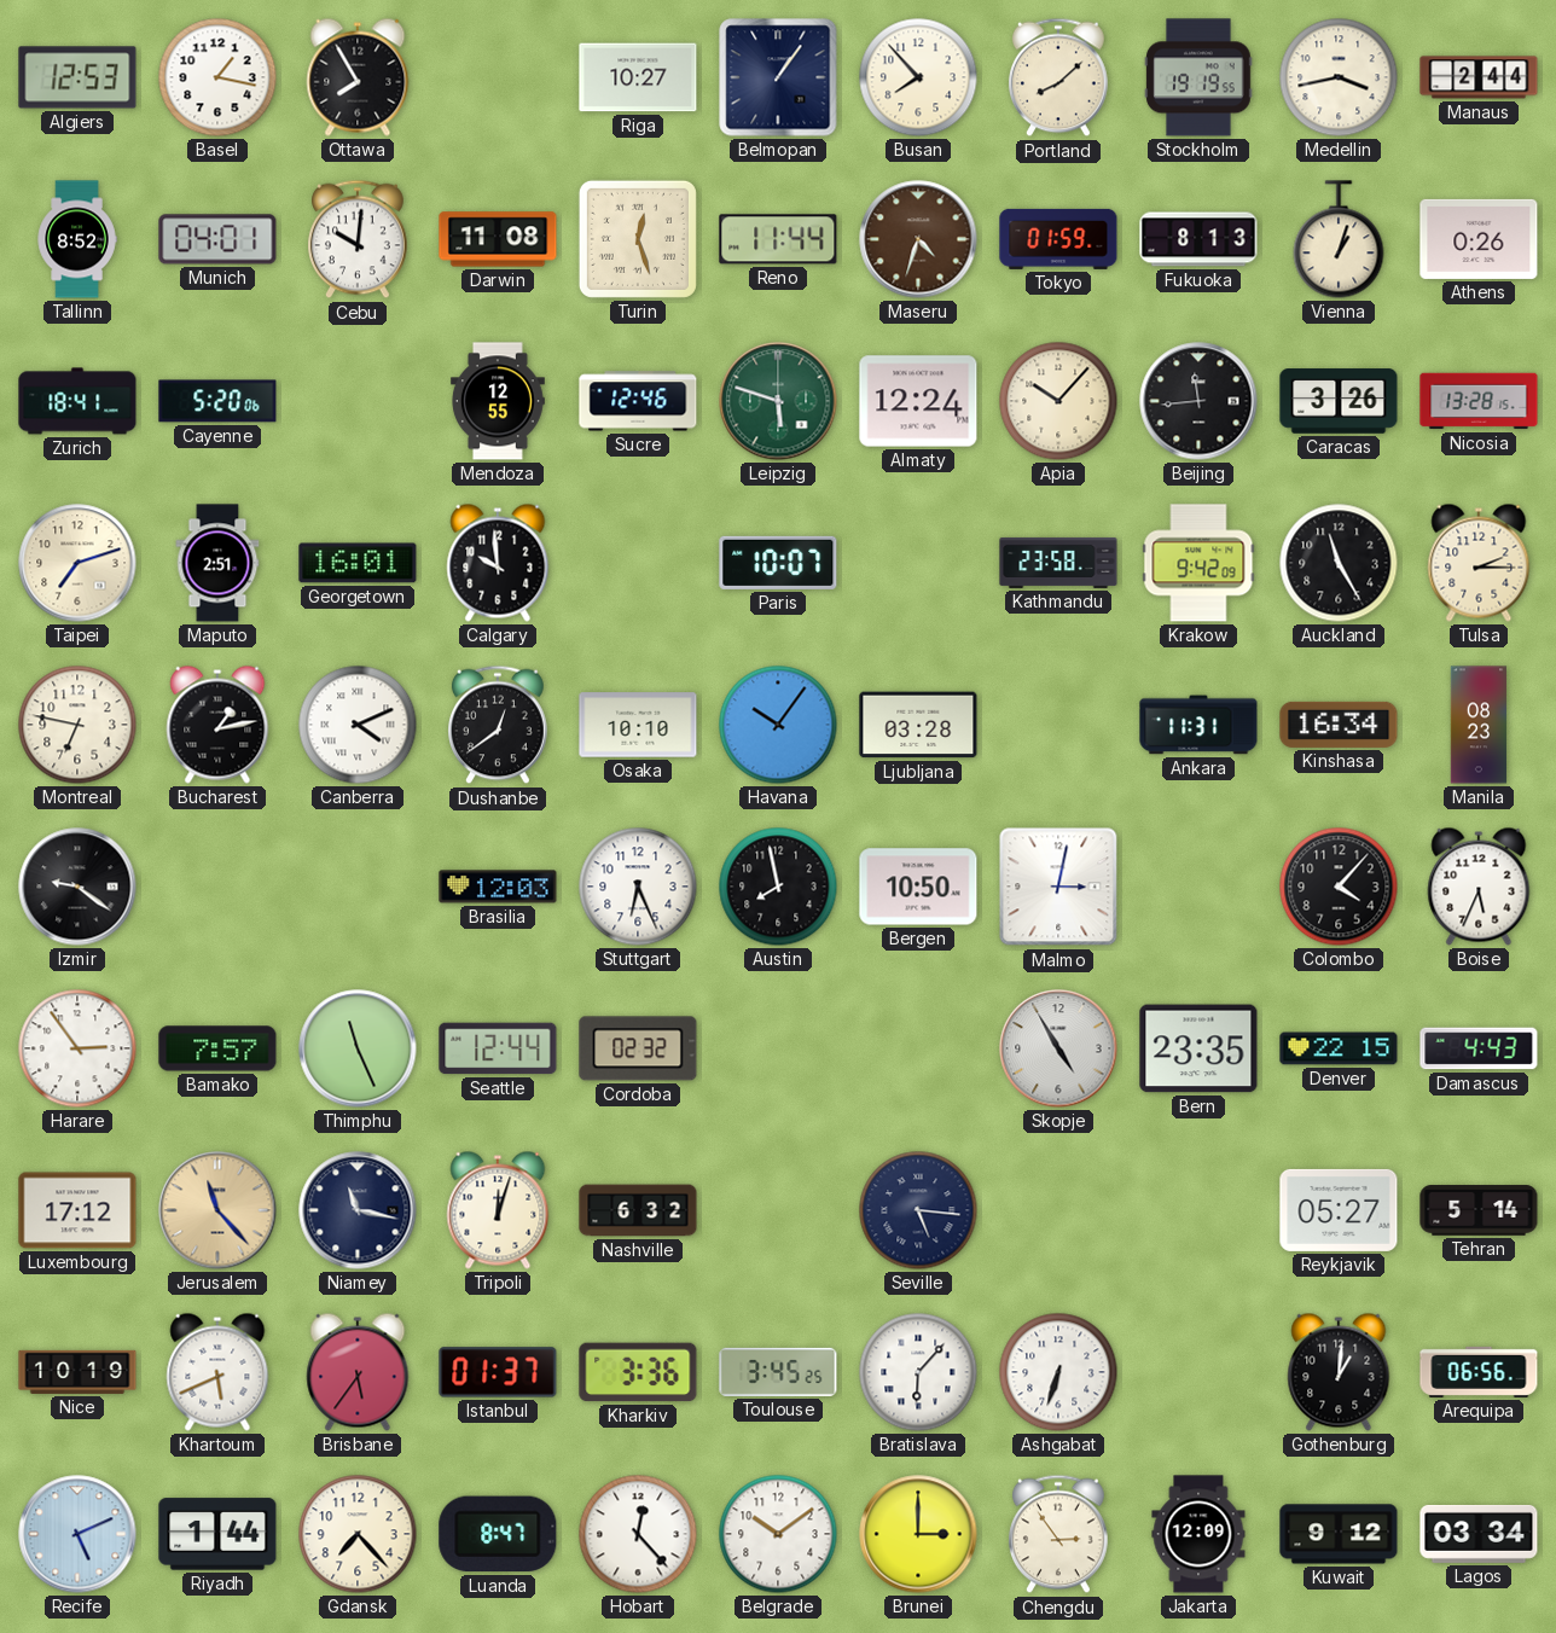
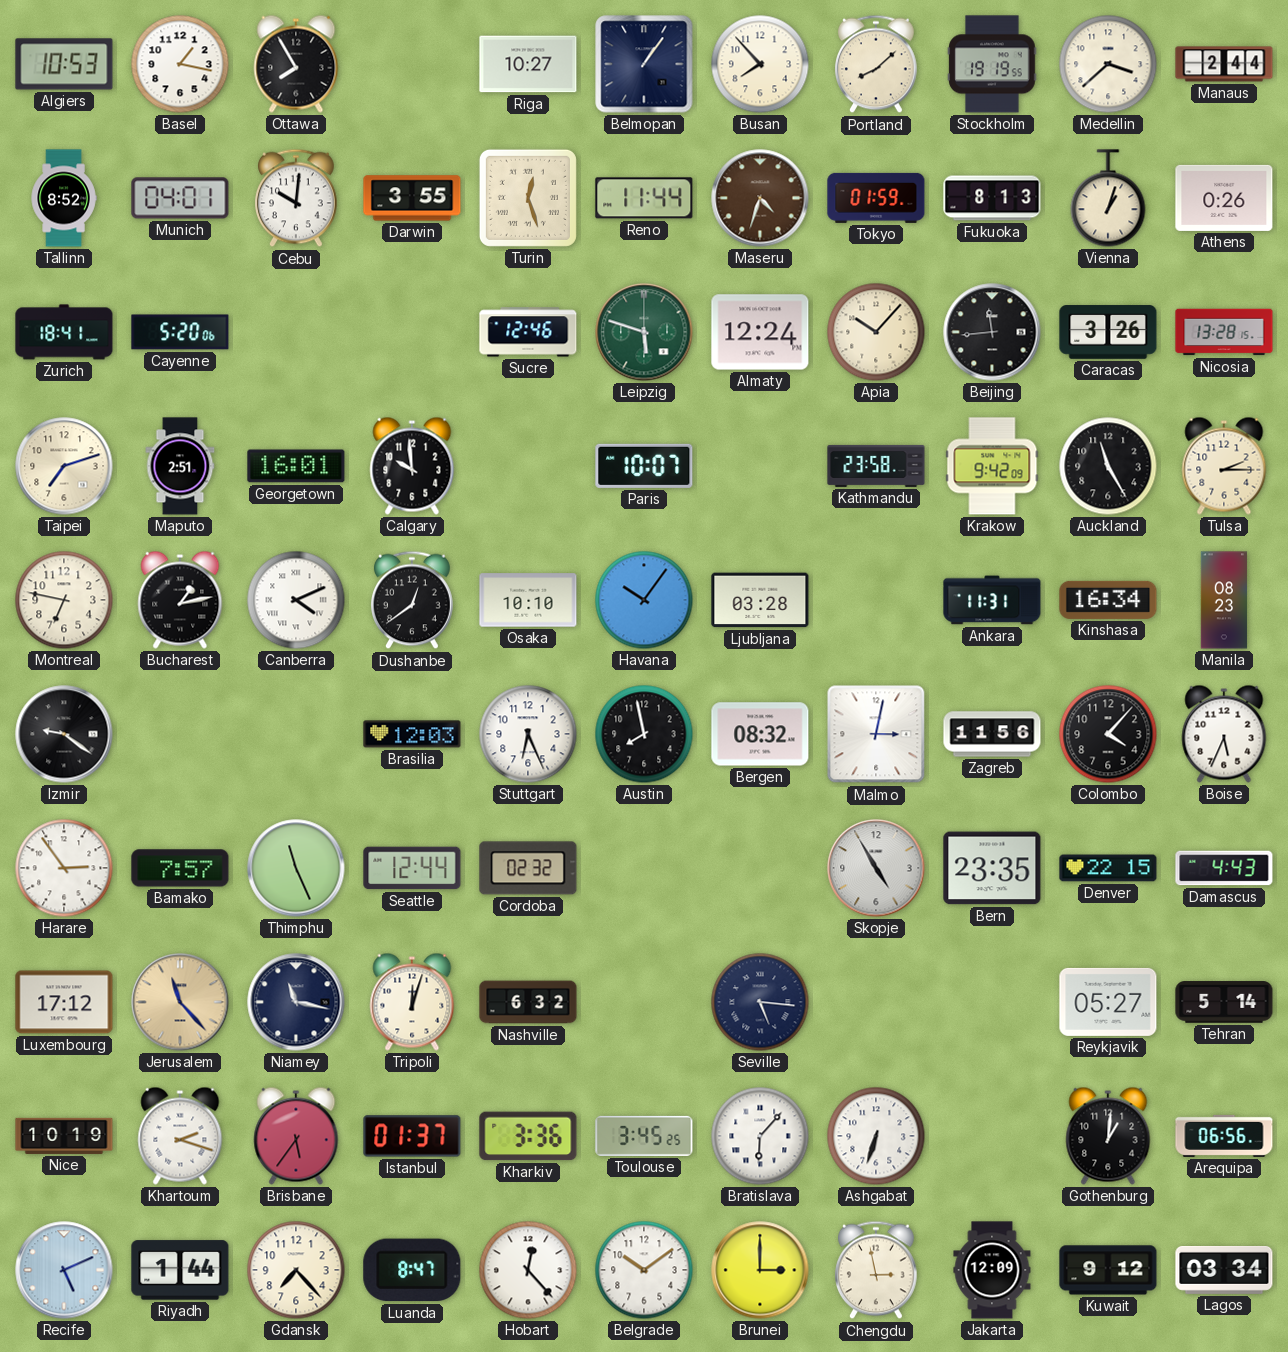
Algiers: 12:53 -> 10:53
Medellin: 3:43 -> 3:38
Darwin: 11:08 -> 3:55
Mendoza: 12:55 -> none
Bergen: 10:50 -> 08:32
Zagreb: none -> 11:56
Khartoum: 5:41 -> 2:18
Chengdu: 2:54 -> 2:58
